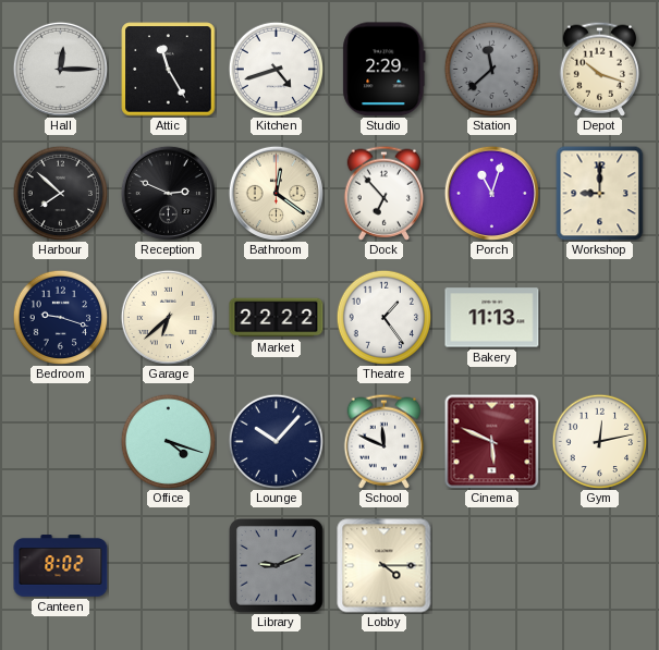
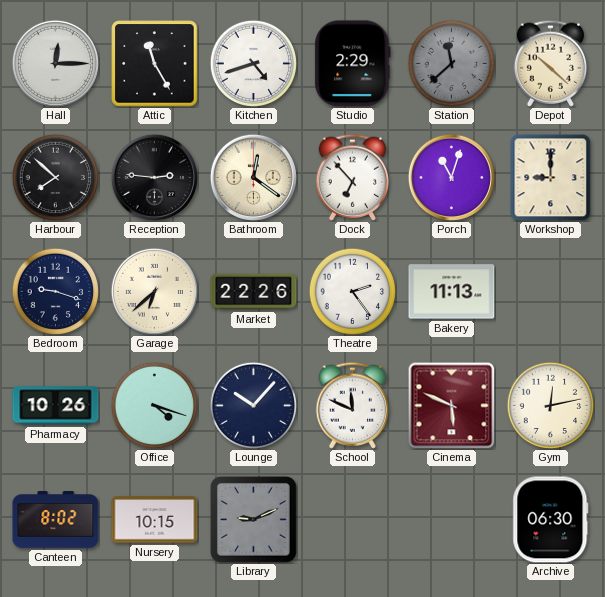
Depot: 10:18 -> 10:22
Reception: 2:49 -> 2:46
Market: 22:22 -> 22:26
Theatre: 1:24 -> 2:24
Pharmacy: none -> 10:26
Nursery: none -> 10:15
Lobby: 4:15 -> none
Archive: none -> 06:30
